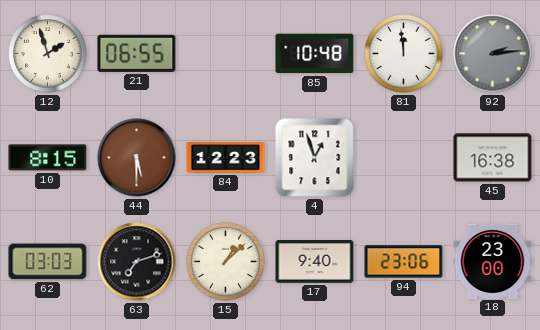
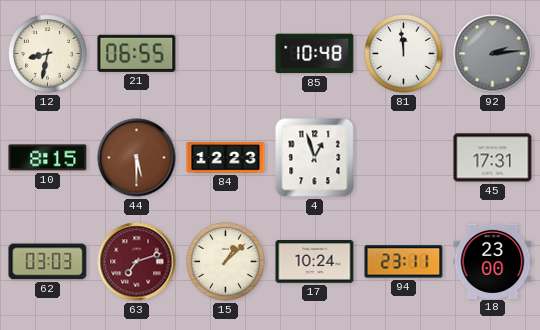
12: 1:57 -> 8:32
45: 16:38 -> 17:31
63 dial: black -> burgundy
17: 9:40 -> 10:24
94: 23:06 -> 23:11
